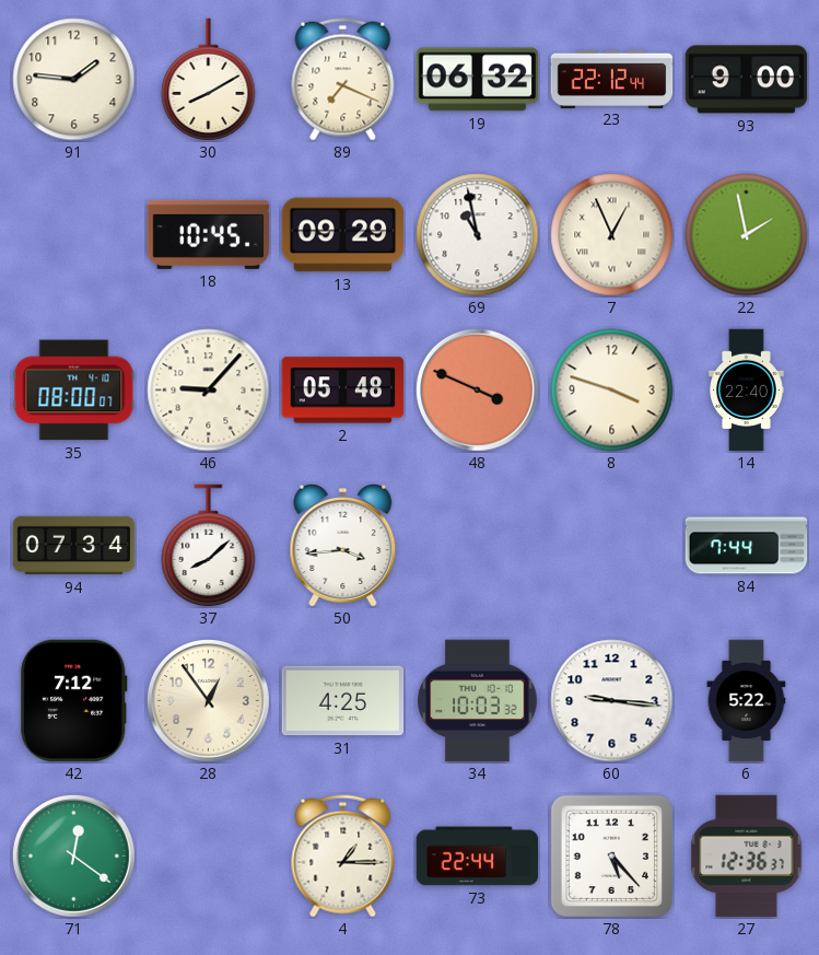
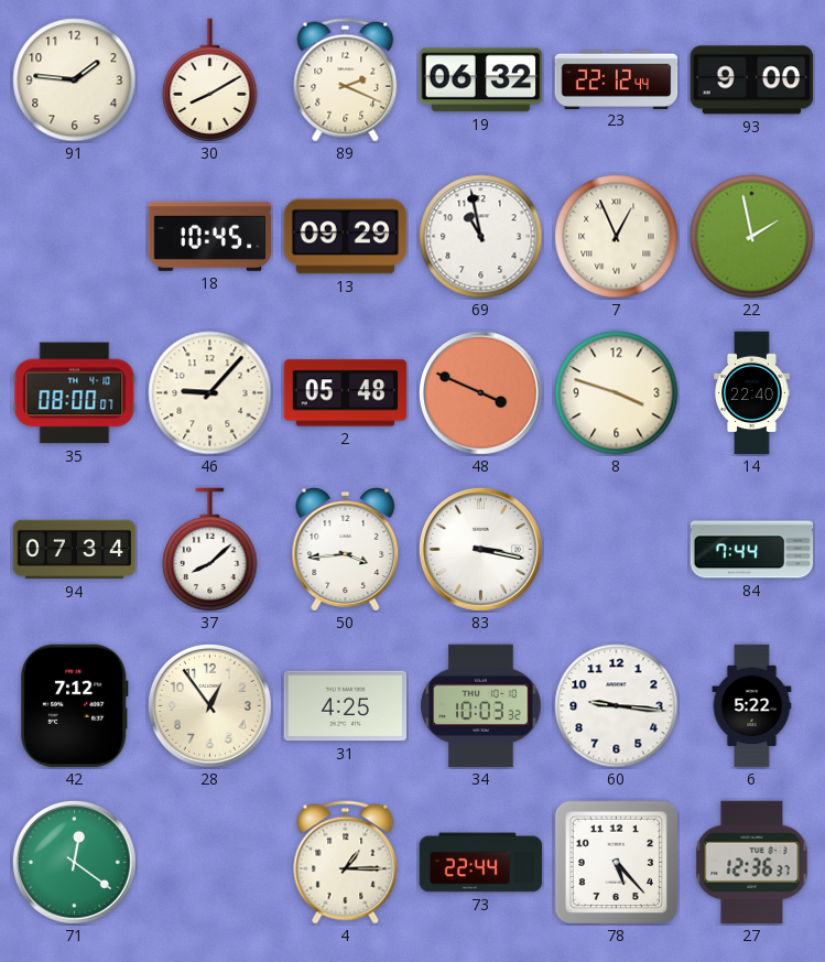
89: 7:19 -> 2:19
83: none -> 3:17
